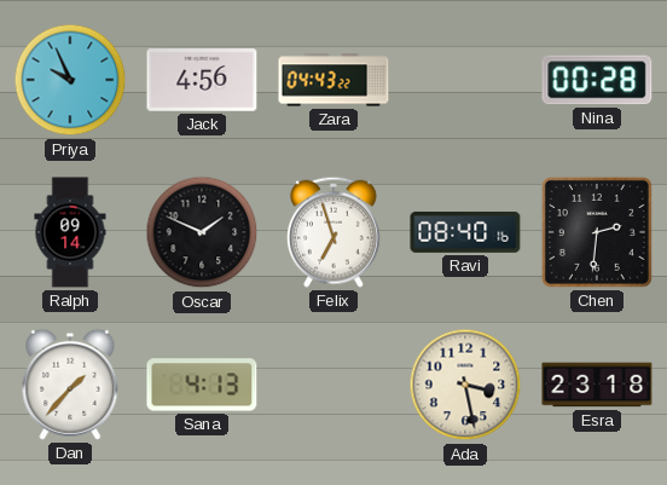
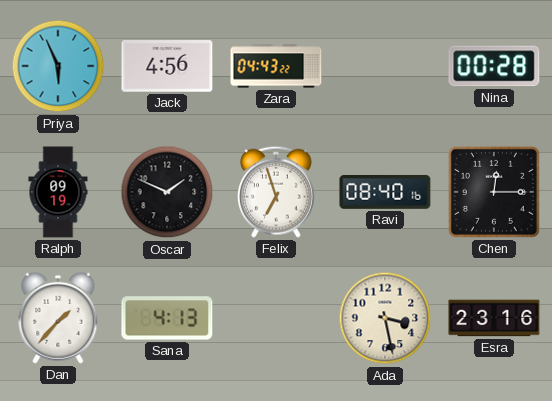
Priya: 9:56 -> 5:56
Ralph: 09:14 -> 09:19
Chen: 2:31 -> 12:15
Esra: 23:18 -> 23:16
